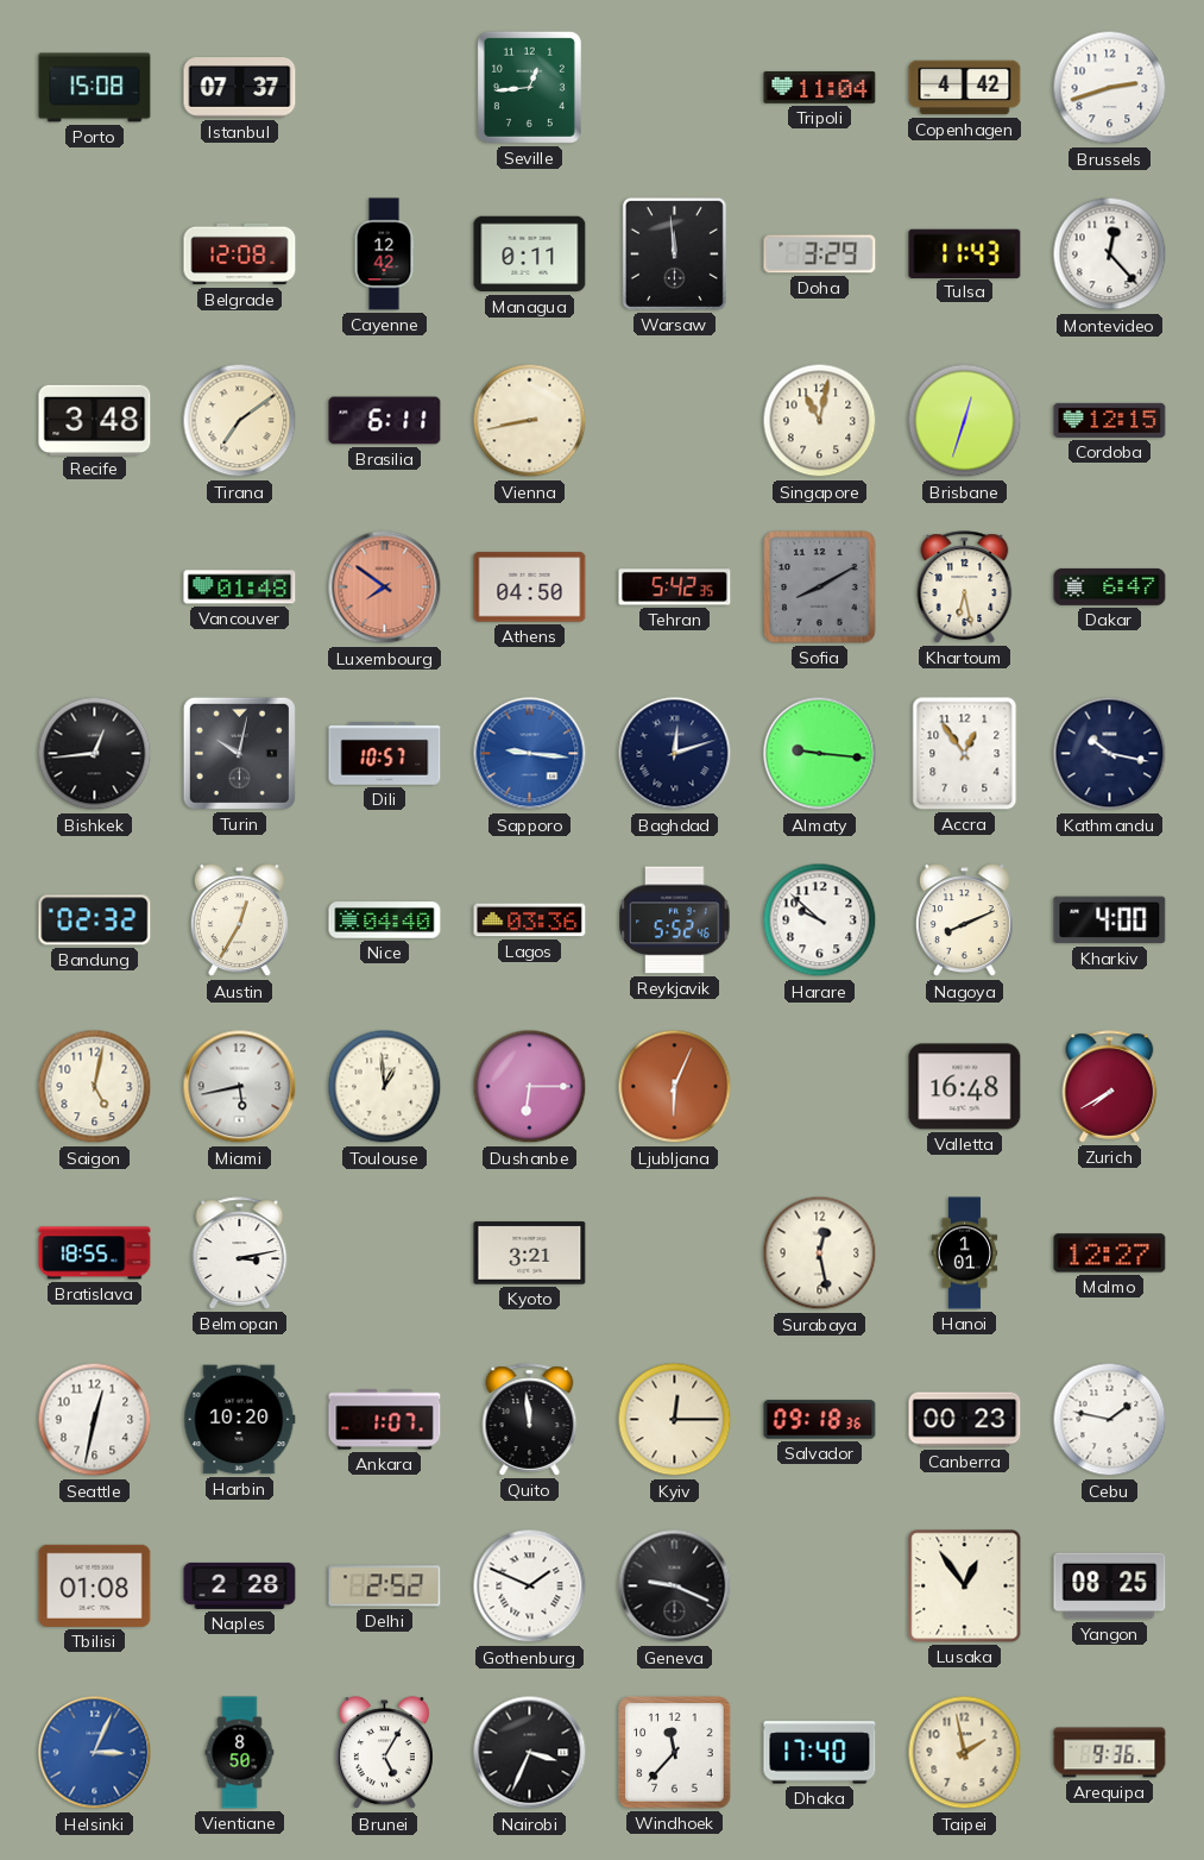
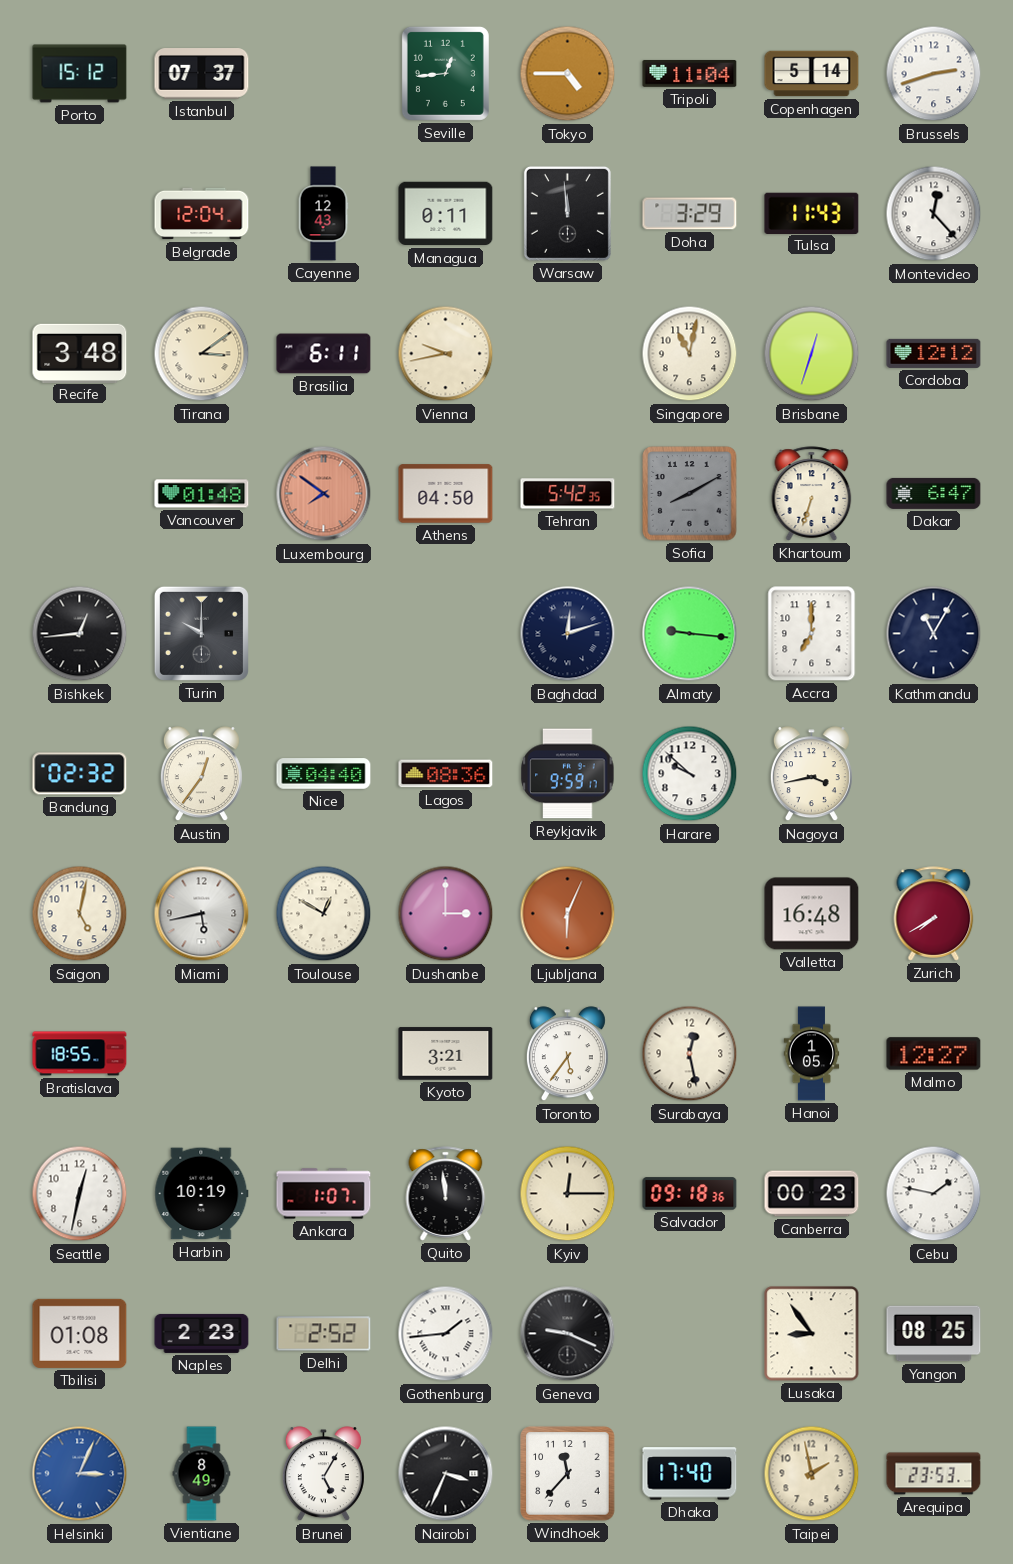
Porto: 15:08 -> 15:12
Tokyo: none -> 4:45
Copenhagen: 4:42 -> 5:14
Belgrade: 12:08 -> 12:04
Cayenne: 12:42 -> 12:43
Tirana: 7:09 -> 3:09
Vienna: 8:43 -> 9:43
Cordoba: 12:15 -> 12:12
Khartoum: 6:28 -> 6:33
Turin: 10:02 -> 10:00
Dili: 10:57 -> none
Sapporo: 9:16 -> none
Accra: 12:54 -> 7:00
Kathmandu: 10:17 -> 11:05
Austin: 12:35 -> 12:36
Lagos: 03:36 -> 08:36
Reykjavik: 5:52 -> 9:59
Nagoya: 8:11 -> 3:43
Kharkiv: 4:00 -> none
Toulouse: 12:59 -> 12:50
Dushanbe: 6:15 -> 3:00
Belmopan: 3:13 -> none
Toronto: none -> 5:36
Hanoi: 1:01 -> 1:05
Harbin: 10:20 -> 10:19
Naples: 2:28 -> 2:23
Gothenburg: 1:49 -> 1:44
Lusaka: 12:54 -> 8:54
Vientiane: 8:50 -> 8:49
Arequipa: 9:36 -> 23:53
